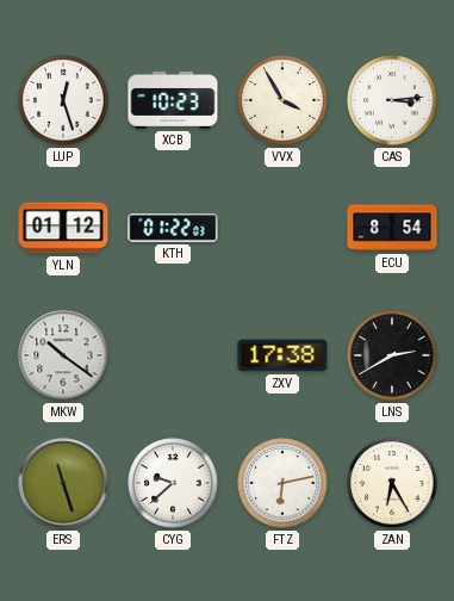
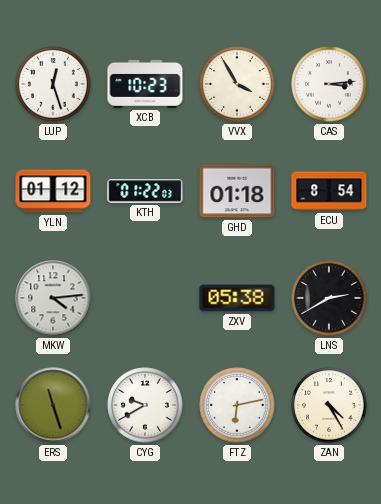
GHD: none -> 01:18
MKW: 10:21 -> 4:14
ZXV: 17:38 -> 05:38
CYG: 9:38 -> 9:40
ZAN: 6:25 -> 4:25
